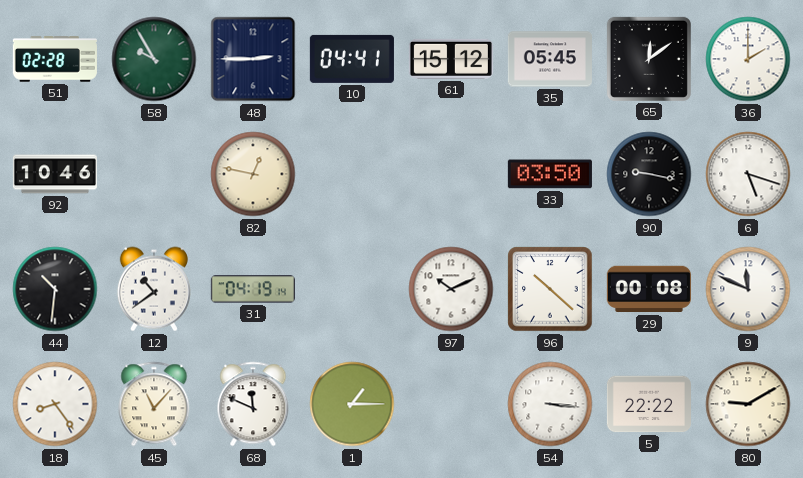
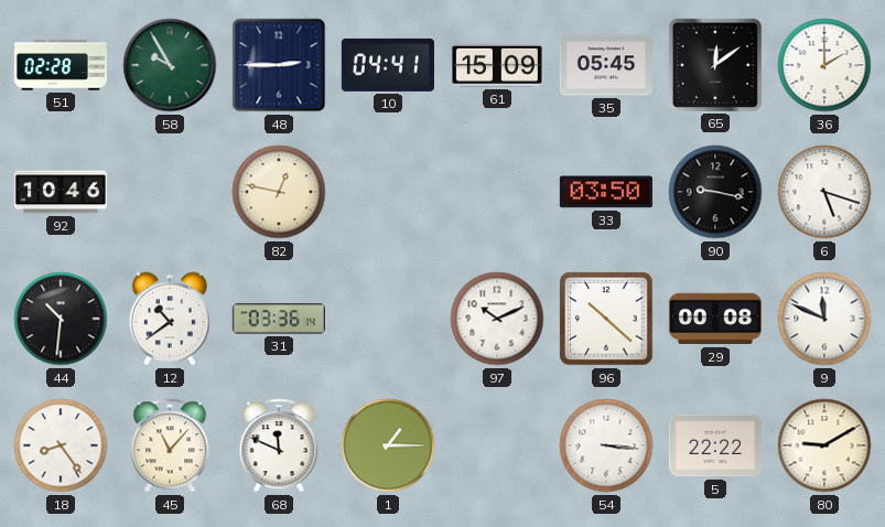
61: 15:12 -> 15:09
31: 04:19 -> 03:36
